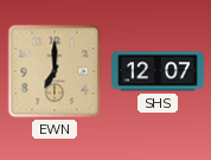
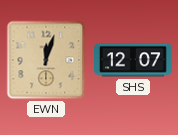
EWN: 7:00 -> 12:03
